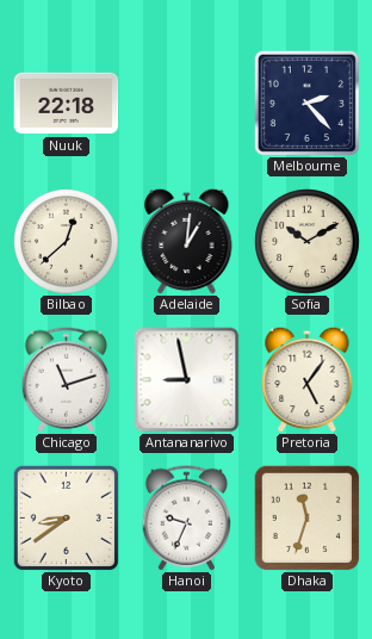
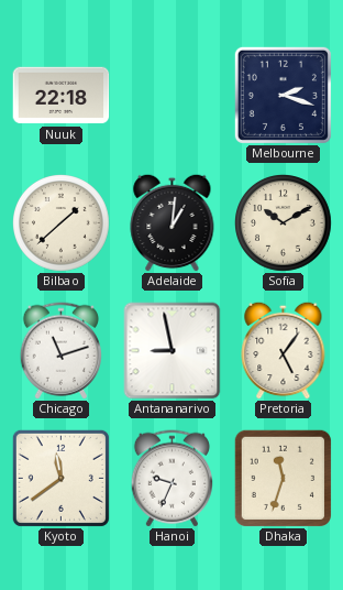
Melbourne: 2:23 -> 2:18
Bilbao: 12:38 -> 1:38
Kyoto: 8:39 -> 11:39
